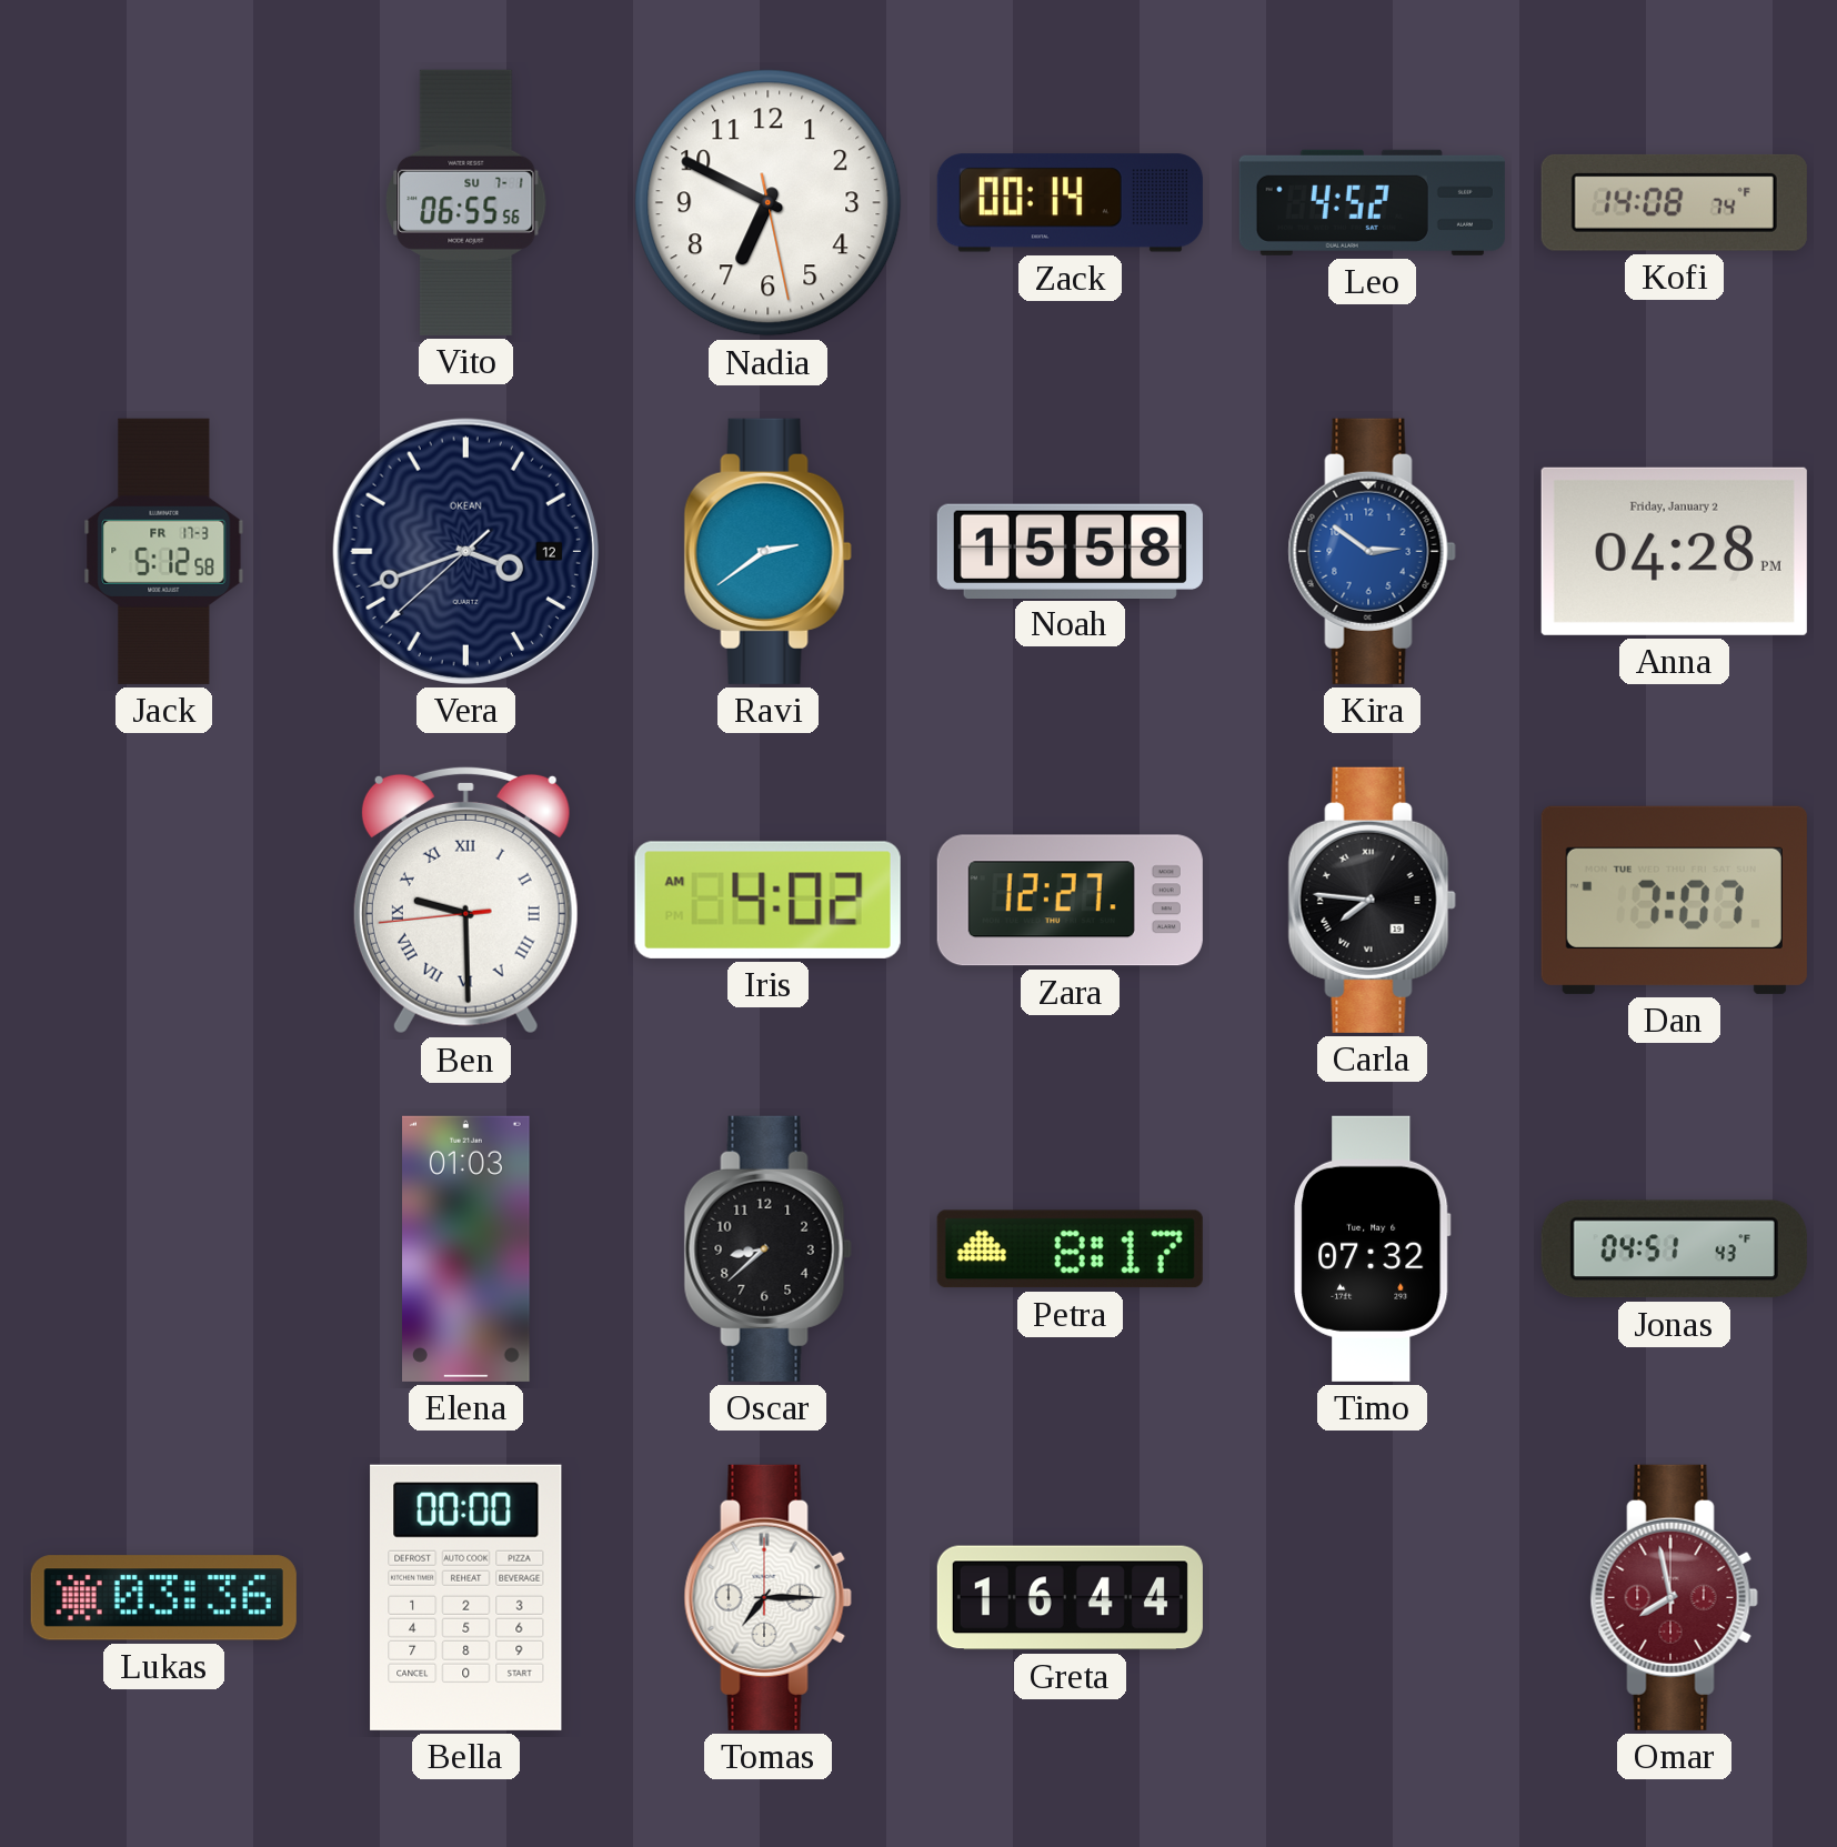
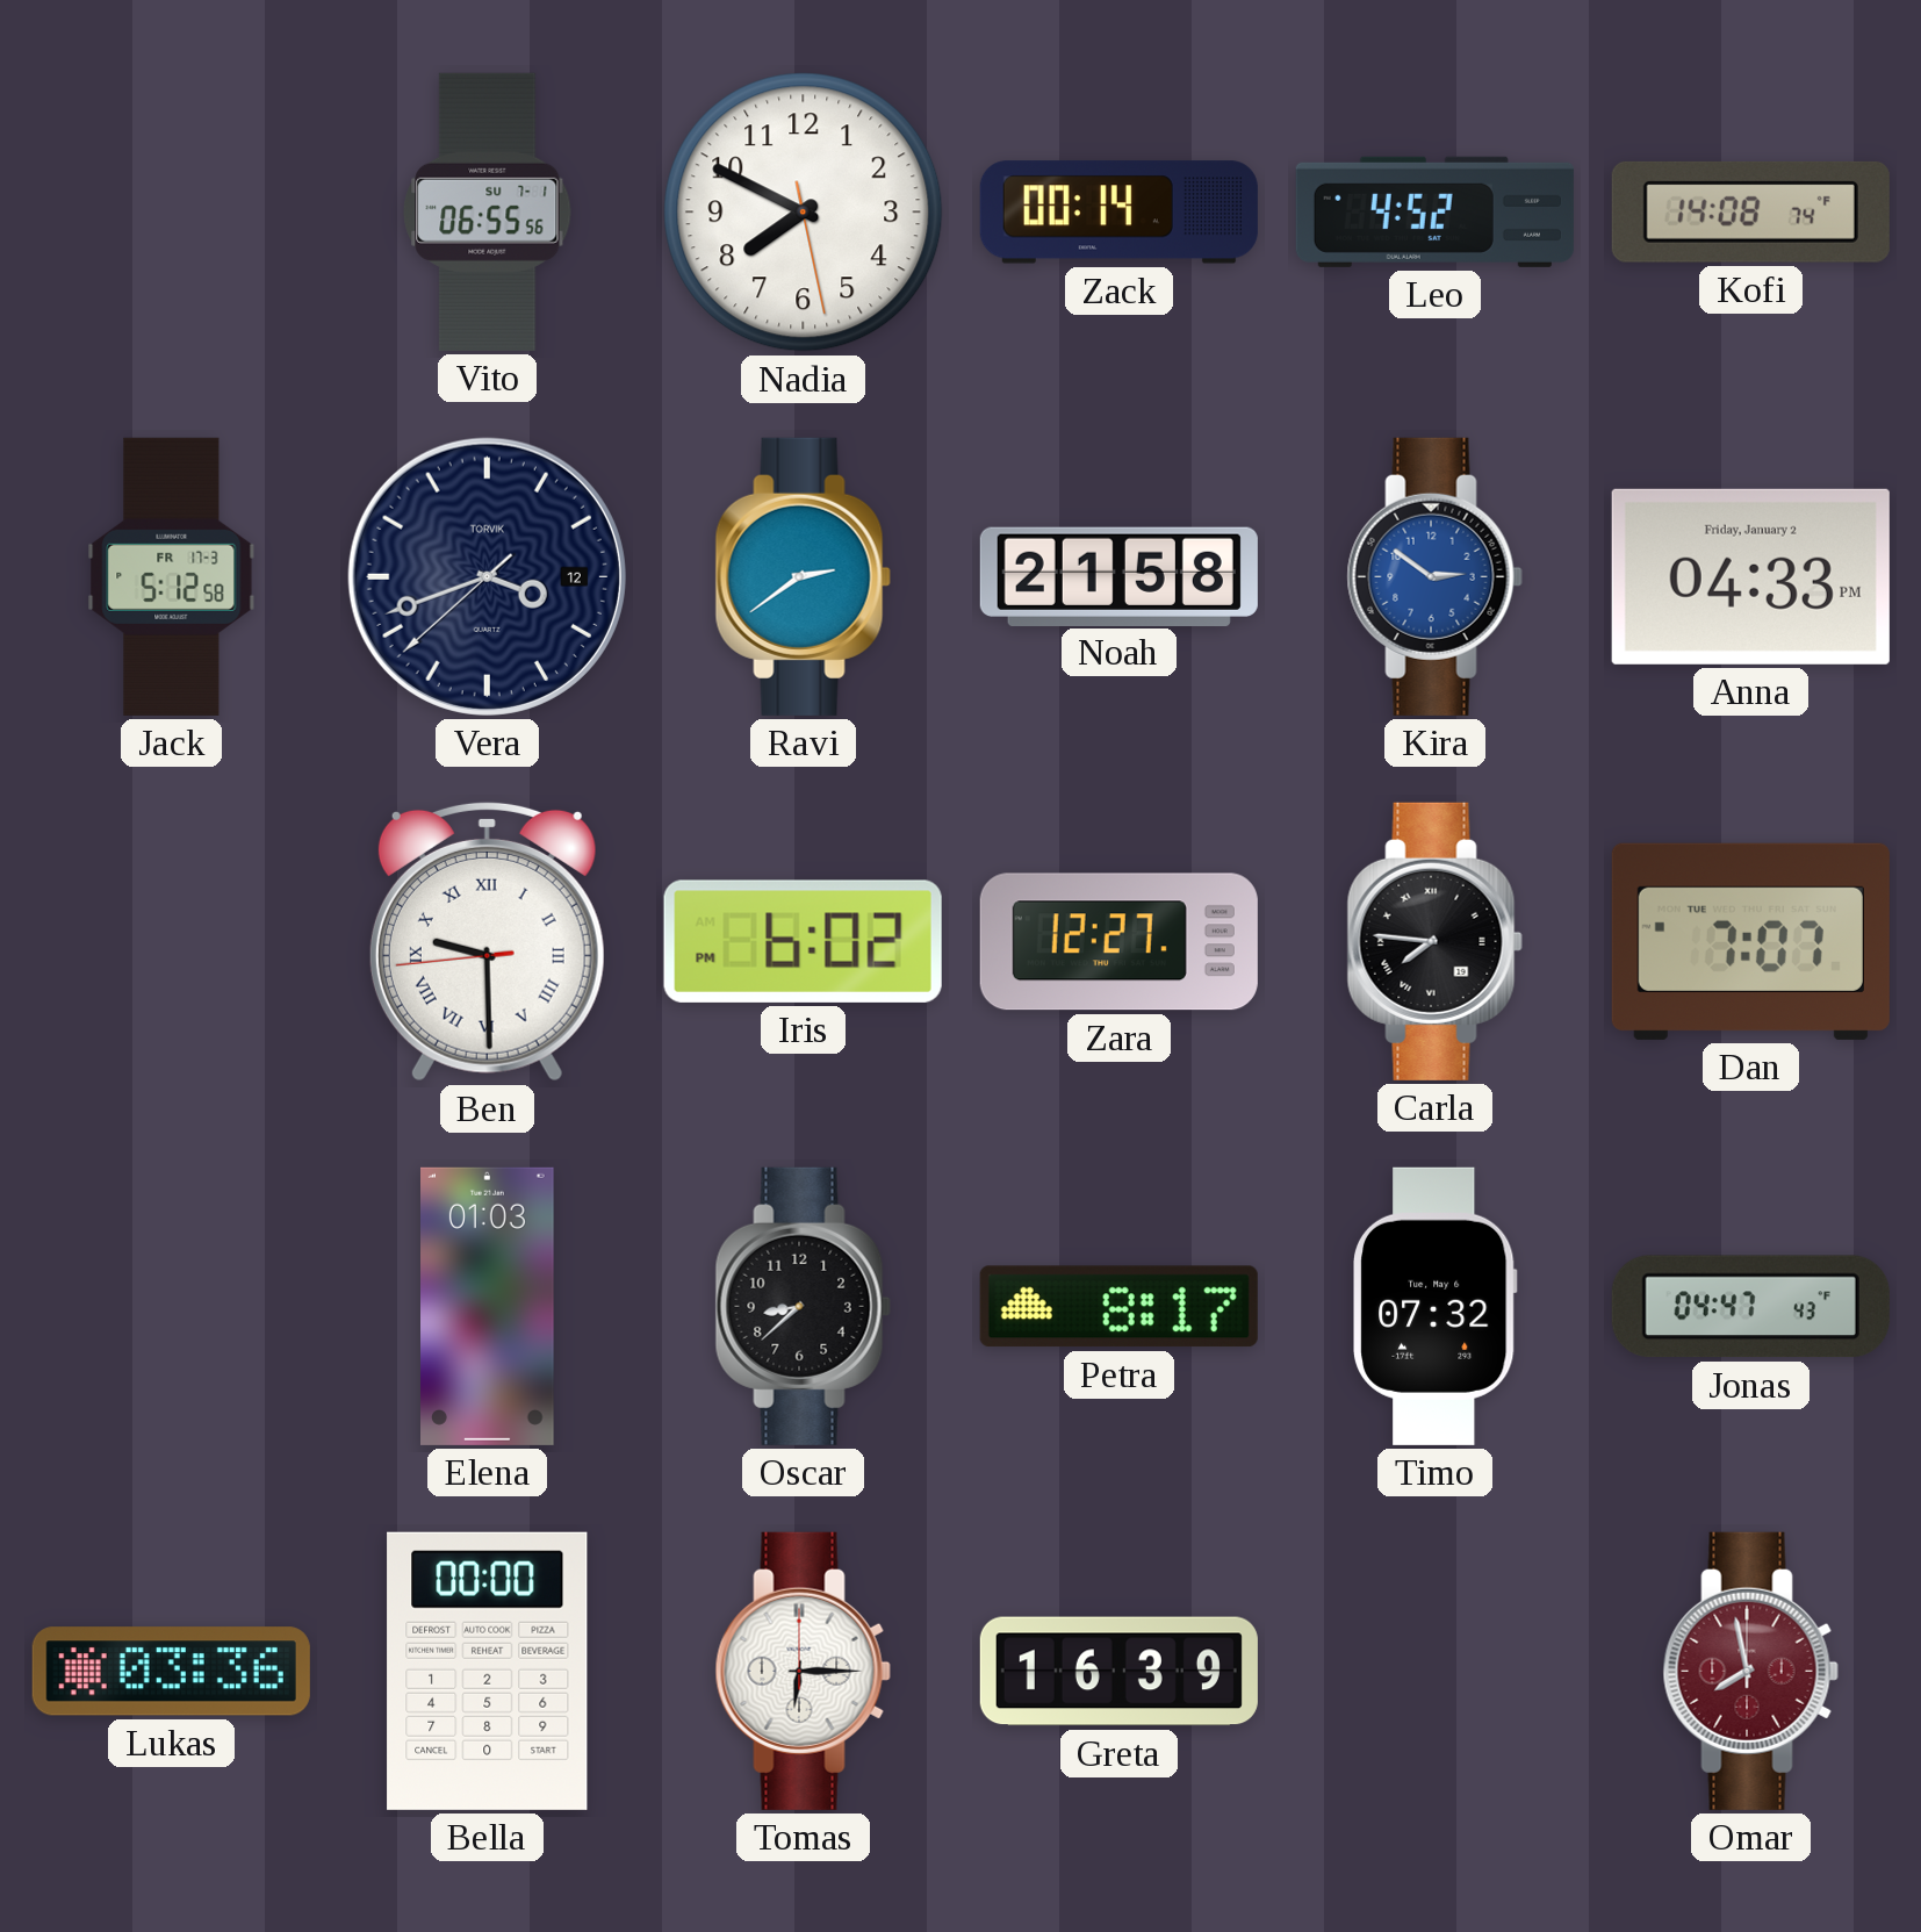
Nadia: 6:49 -> 7:49
Vera brand: OKEAN -> TORVIK
Noah: 15:58 -> 21:58
Anna: 04:28 -> 04:33
Iris: 4:02 -> 6:02
Jonas: 04:51 -> 04:47
Tomas: 7:15 -> 6:15
Greta: 16:44 -> 16:39
